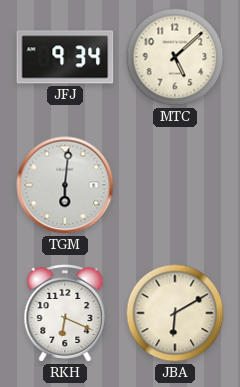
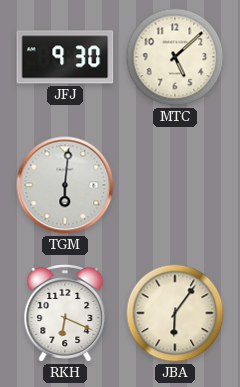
JFJ: 9:34 -> 9:30
JBA: 6:10 -> 6:06
